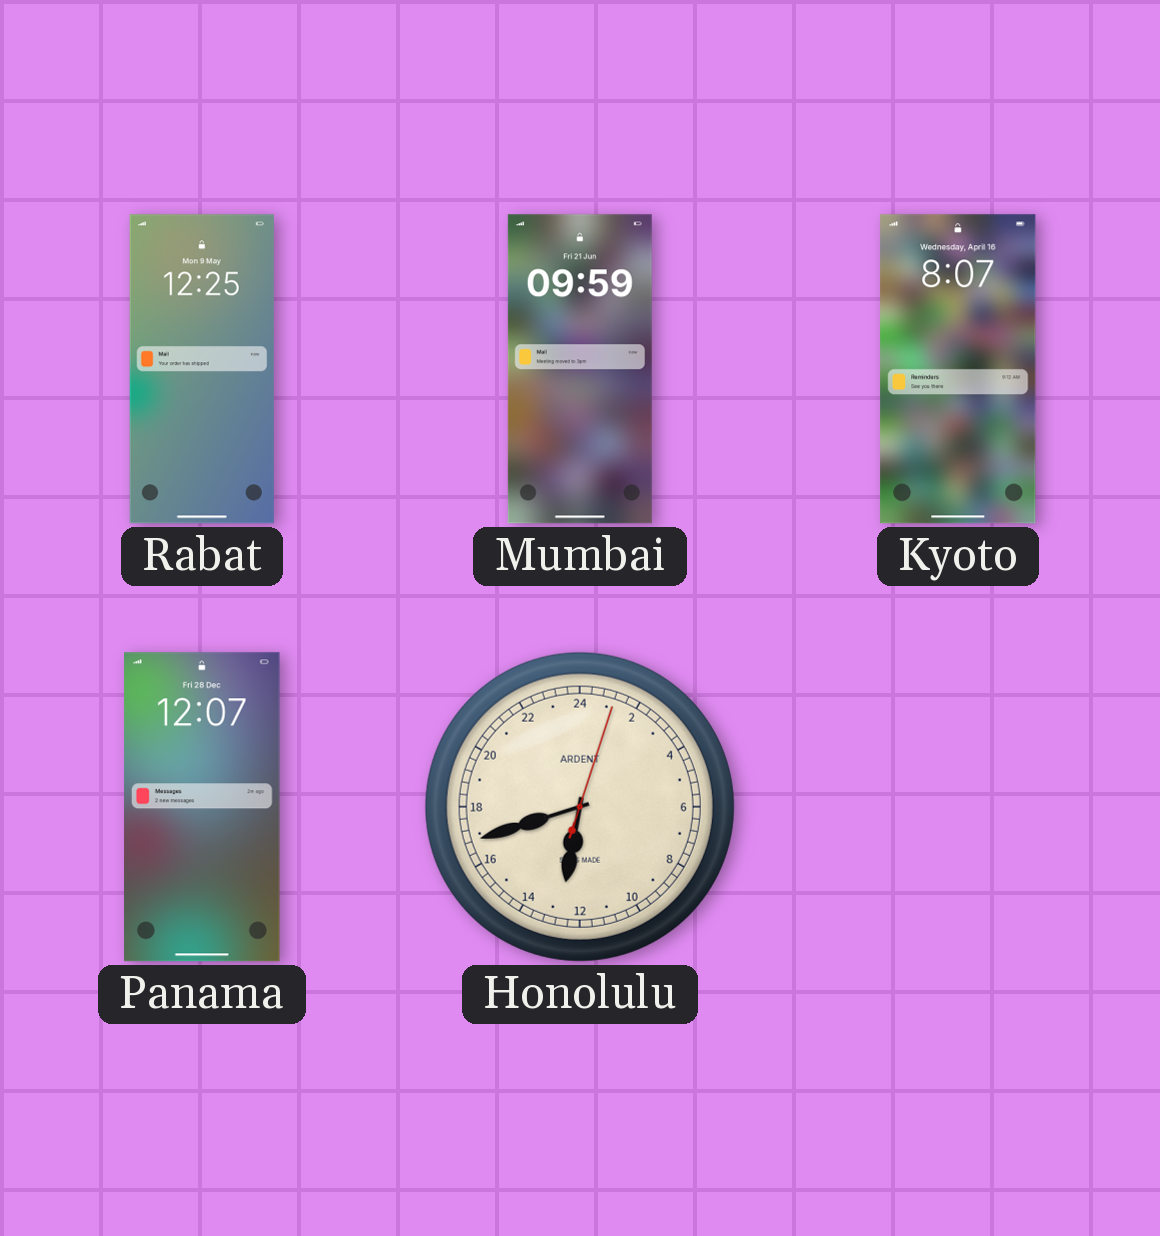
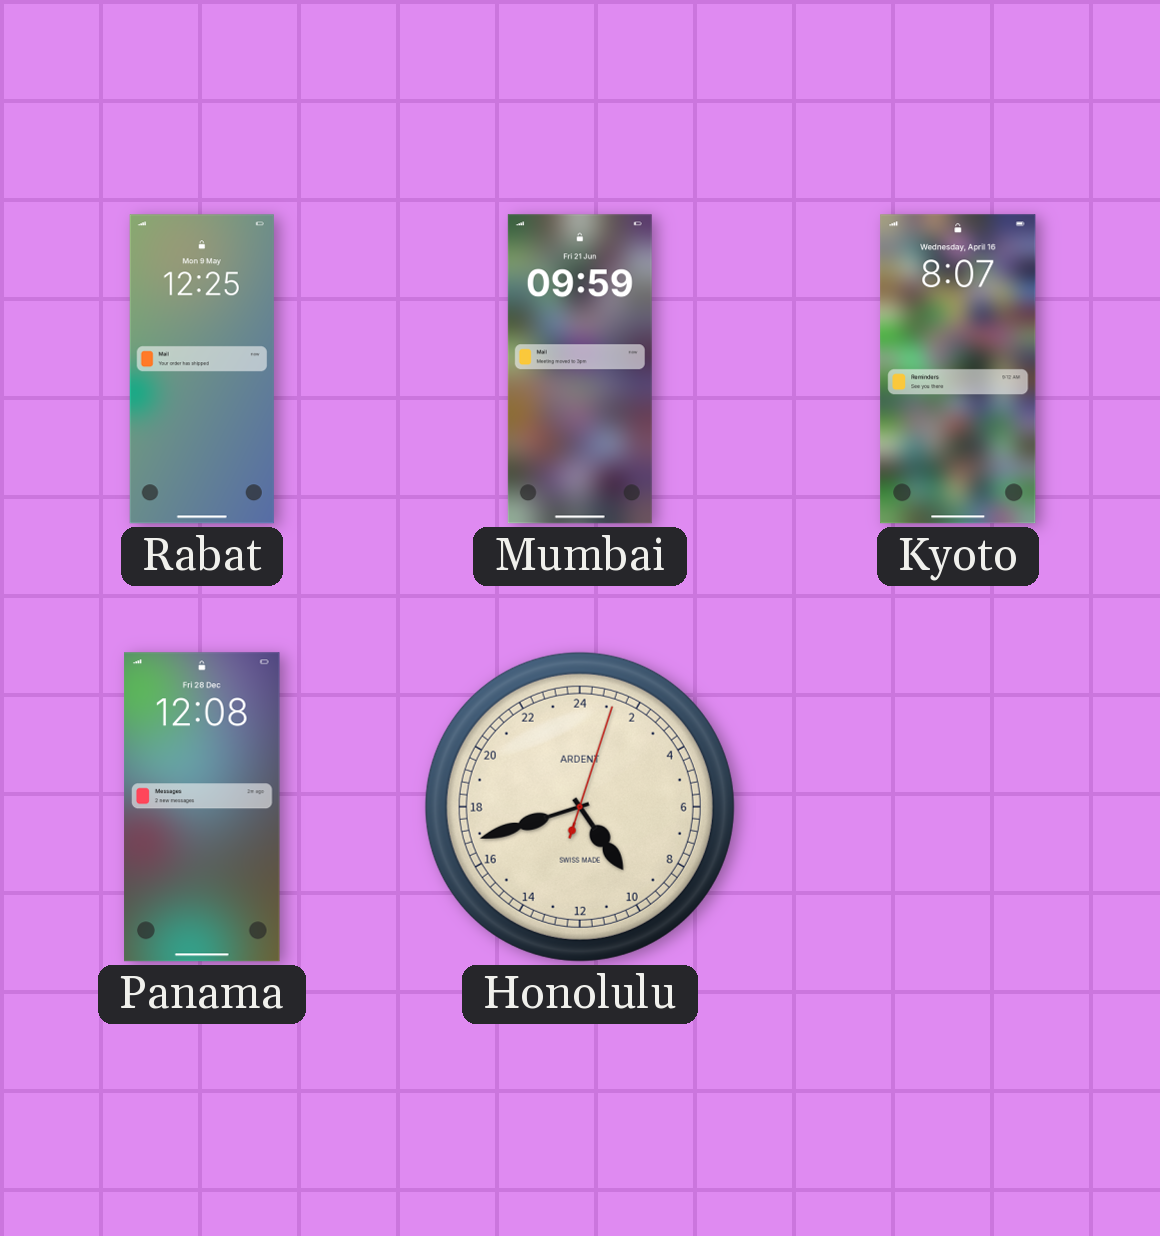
Panama: 12:07 -> 12:08
Honolulu: 12:42 -> 9:42
